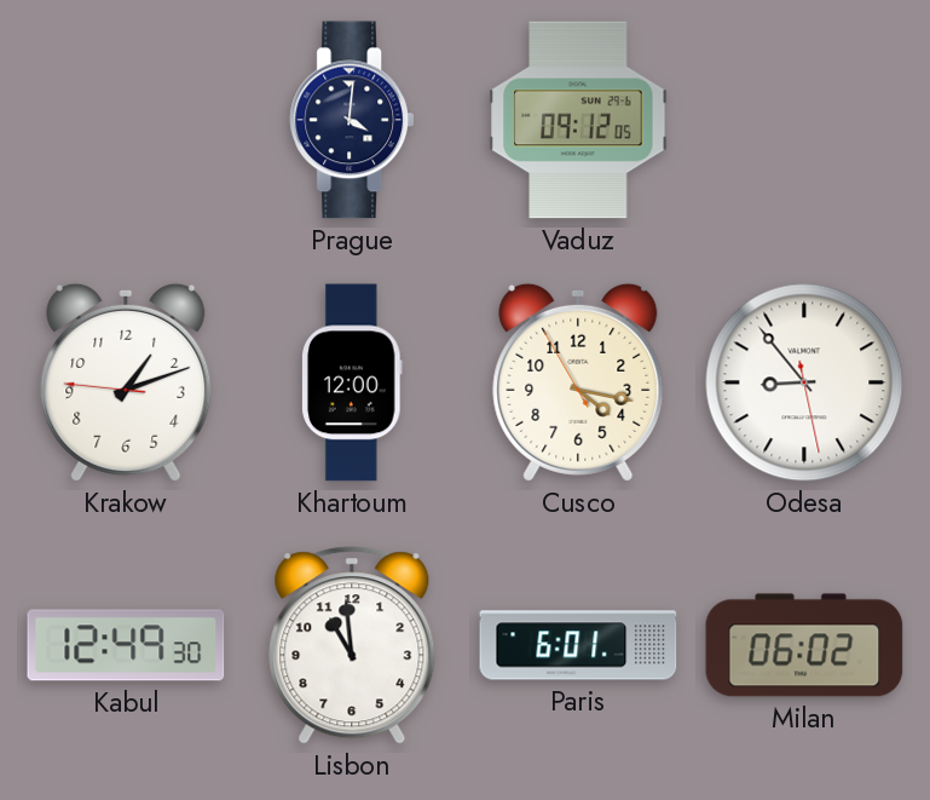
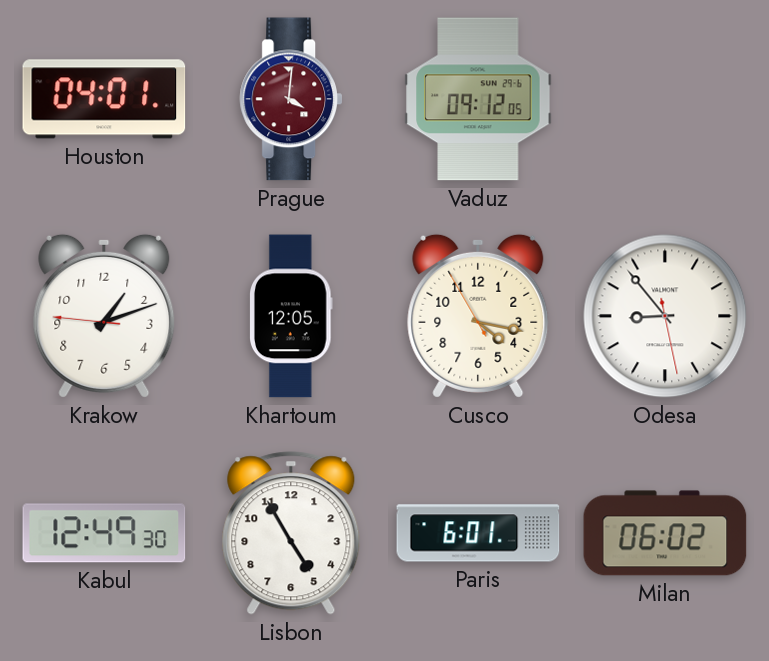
Houston: none -> 04:01
Prague dial: navy -> burgundy
Khartoum: 12:00 -> 12:05
Lisbon: 10:59 -> 4:55
